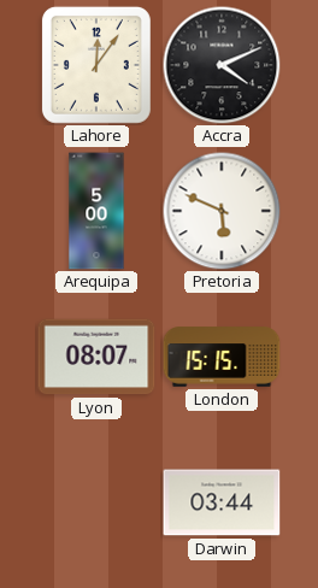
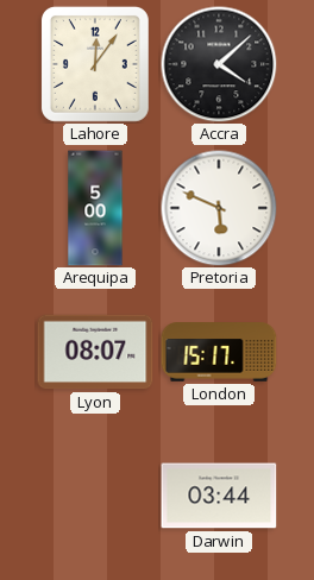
Accra: 4:11 -> 4:08
London: 15:15 -> 15:17
